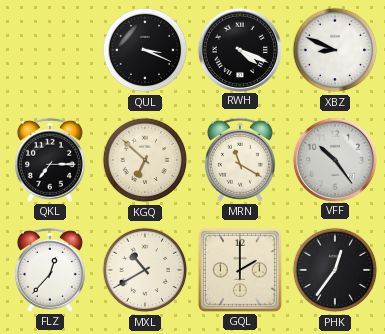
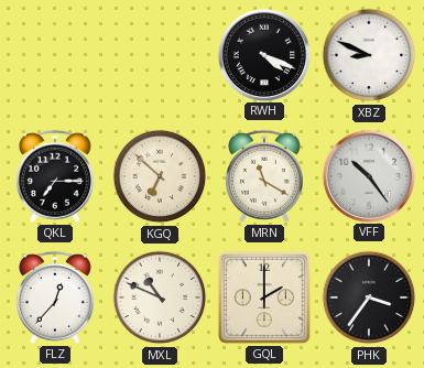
QUL: 3:19 -> none
MXL: 10:40 -> 10:49
PHK: 12:36 -> 3:36
